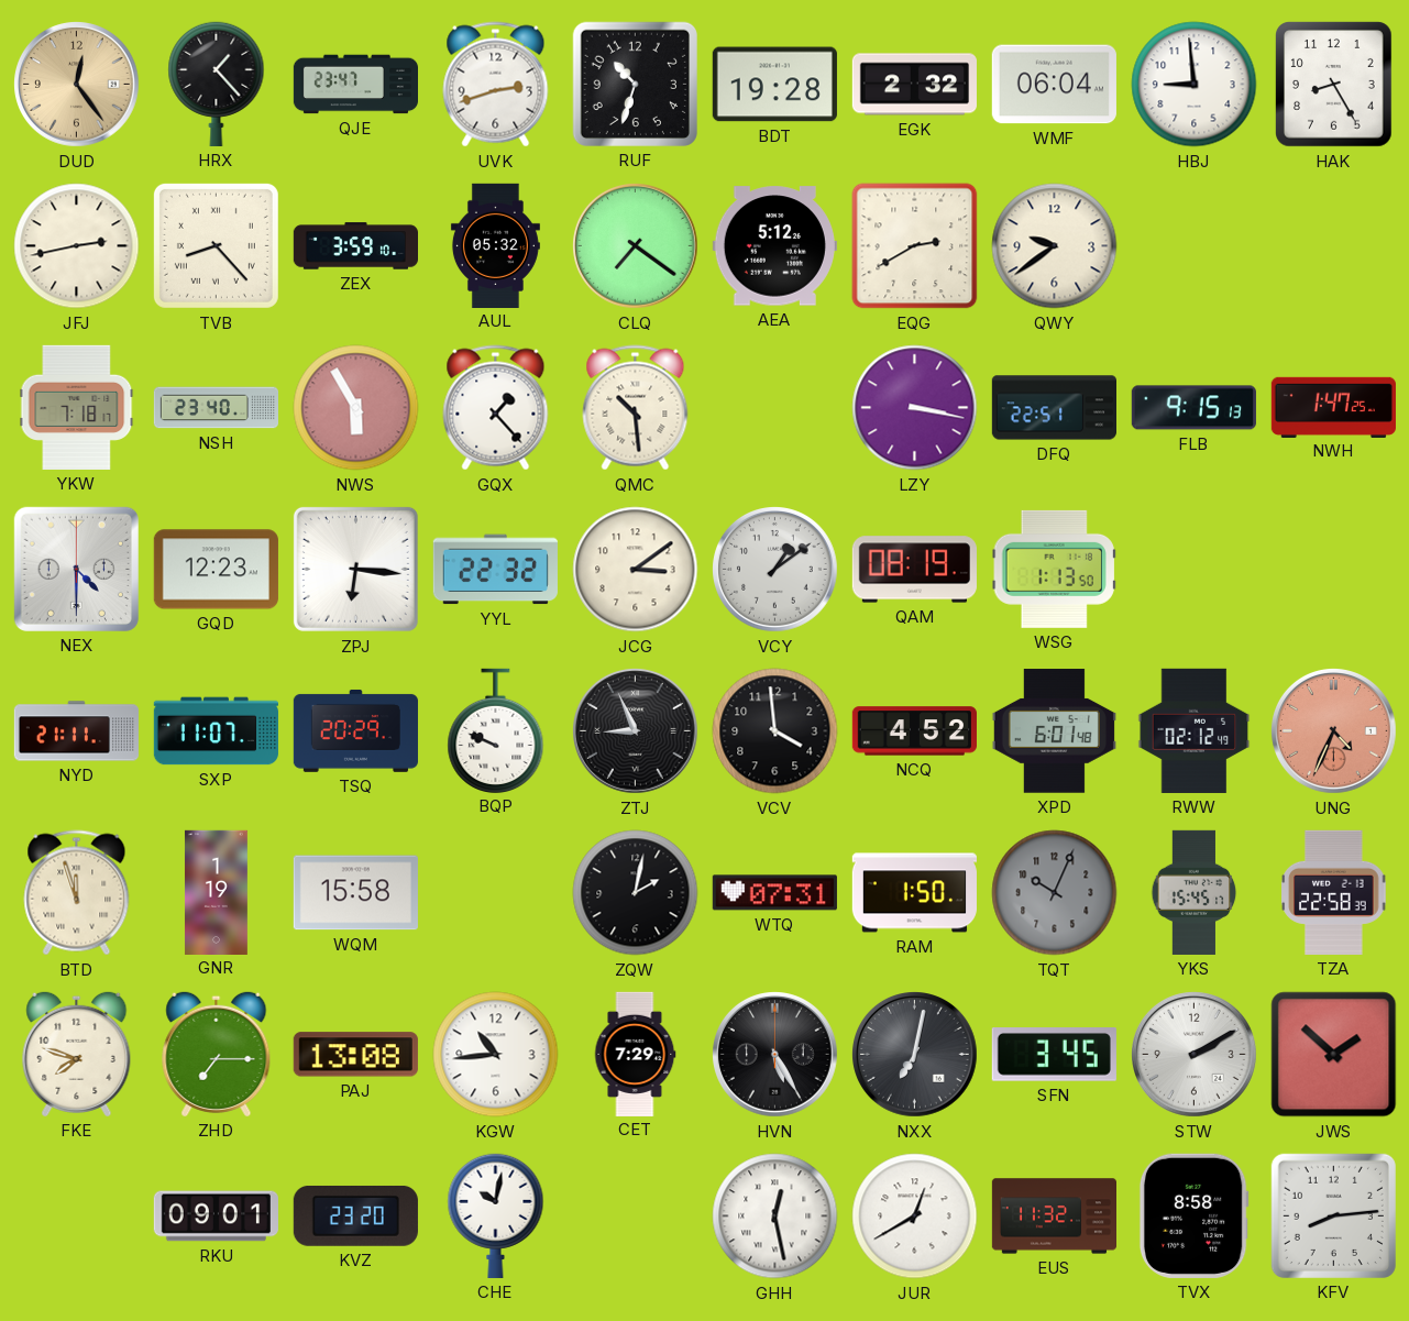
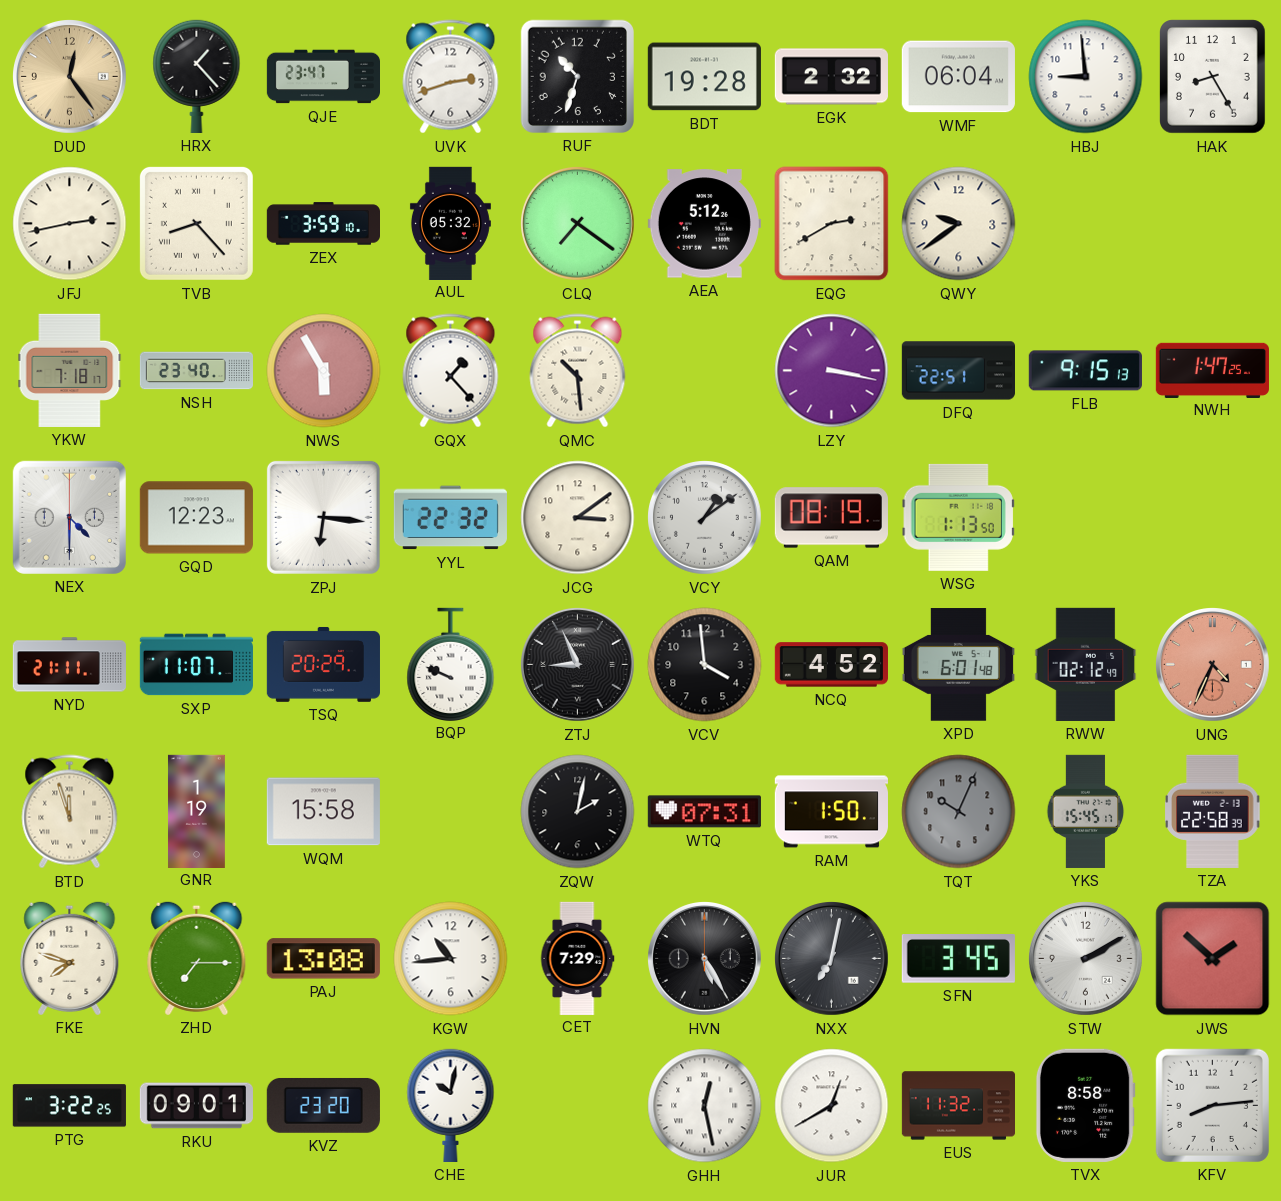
PTG: none -> 3:22
